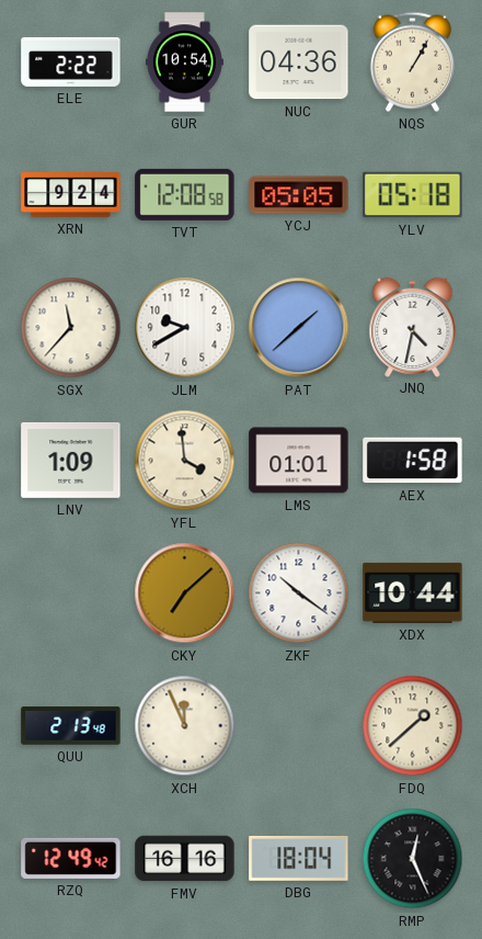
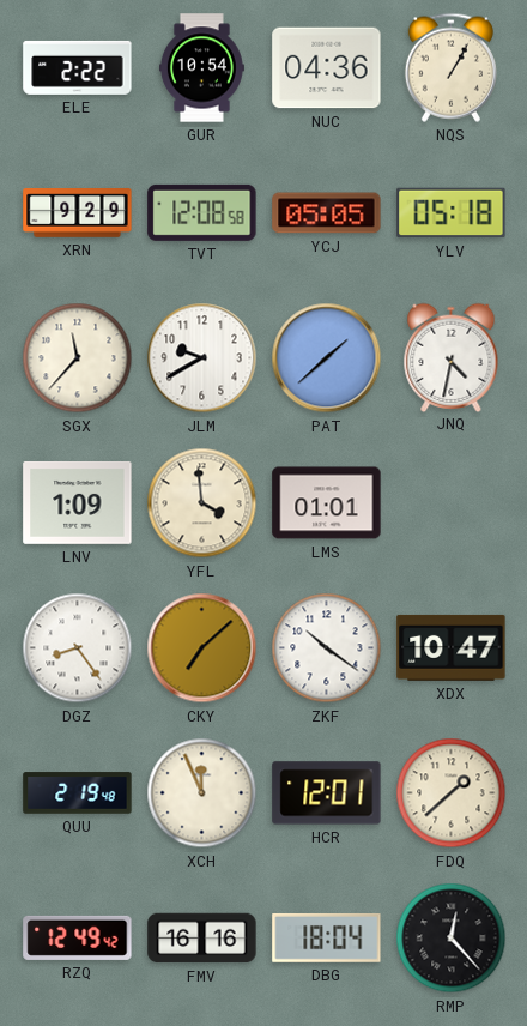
XRN: 9:24 -> 9:29
AEX: 1:58 -> none
DGZ: none -> 8:24
XDX: 10:44 -> 10:47
QUU: 2:13 -> 2:19
HCR: none -> 12:01
RMP: 12:26 -> 12:23
